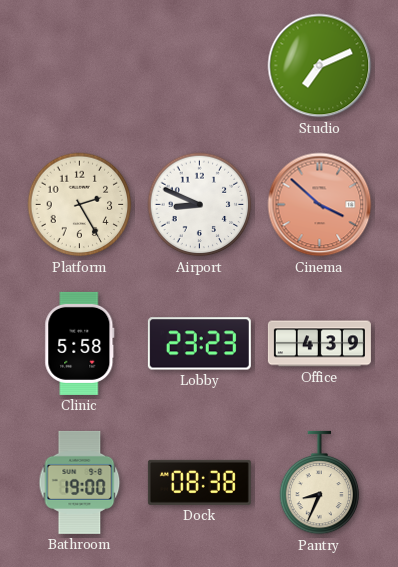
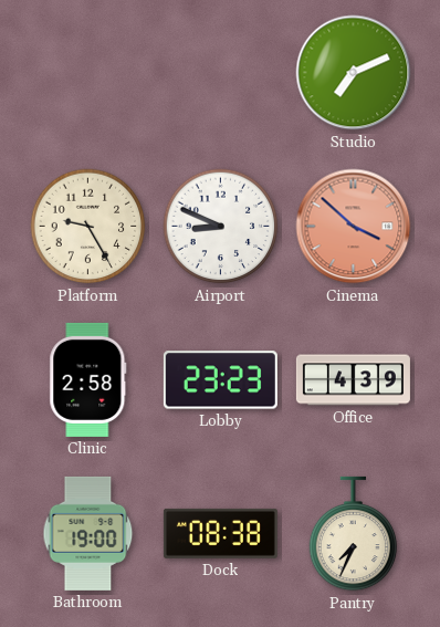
Platform: 2:25 -> 9:25
Clinic: 5:58 -> 2:58
Pantry: 8:34 -> 7:34
